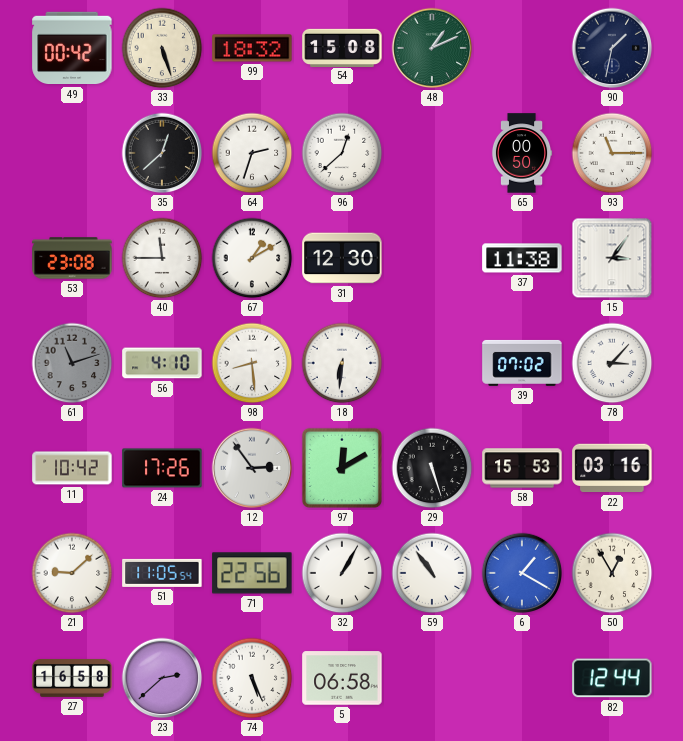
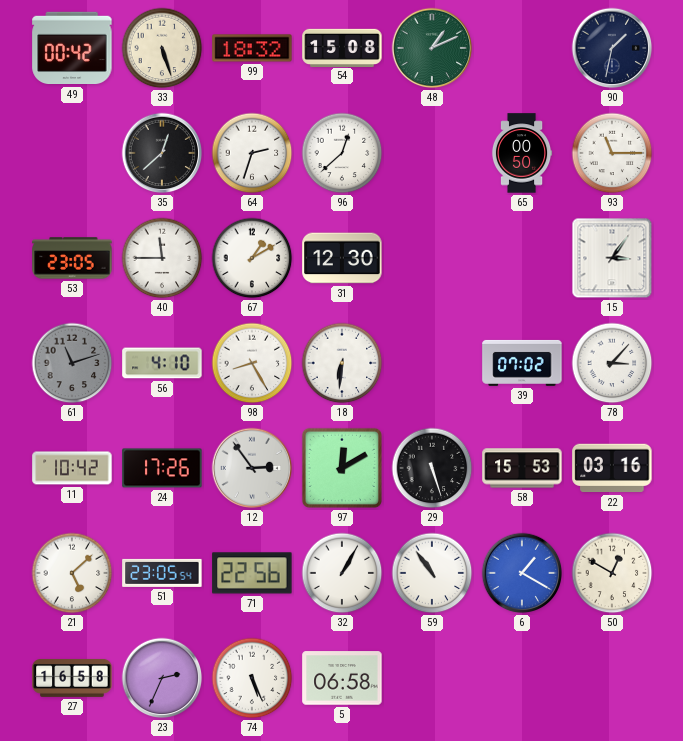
53: 23:08 -> 23:05
37: 11:38 -> none
98: 8:29 -> 8:25
21: 9:08 -> 5:08
51: 11:05 -> 23:05
50: 12:55 -> 12:50
23: 2:38 -> 2:34
82: 12:44 -> none
